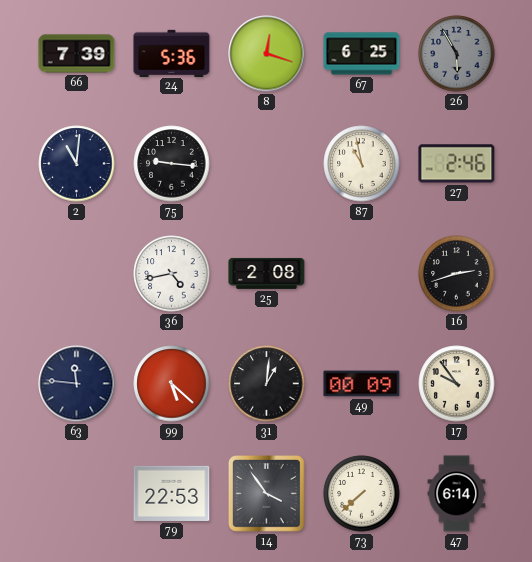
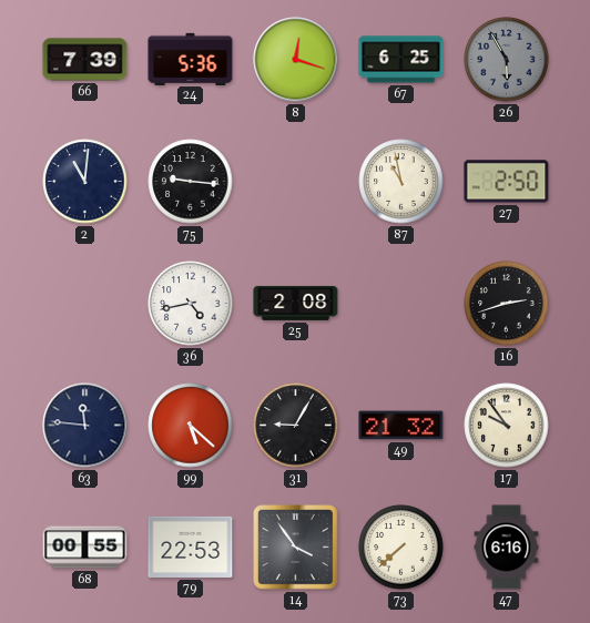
27: 2:46 -> 2:50
31: 1:01 -> 9:05
49: 00:09 -> 21:32
68: none -> 00:55
47: 6:14 -> 6:16
